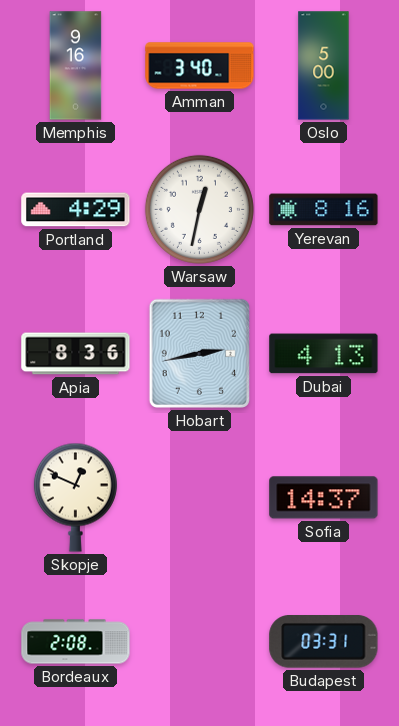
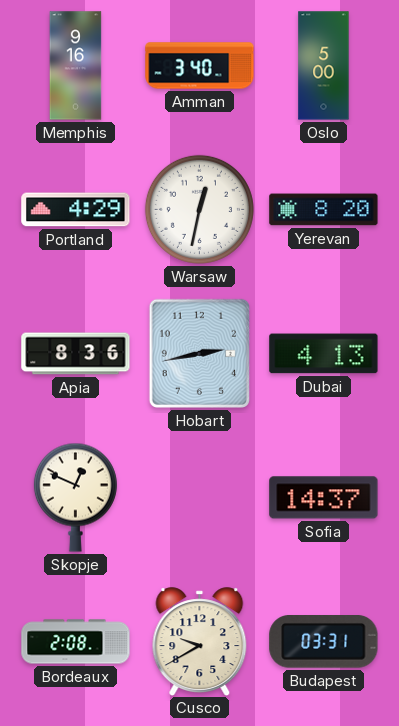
Yerevan: 8:16 -> 8:20
Cusco: none -> 9:40
